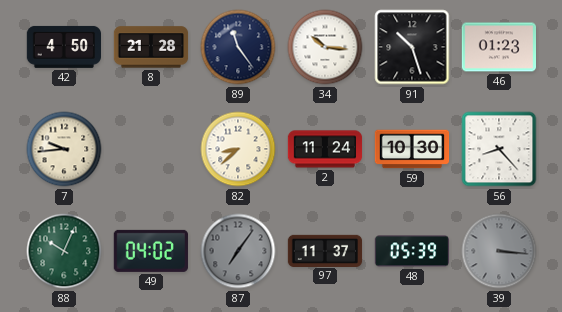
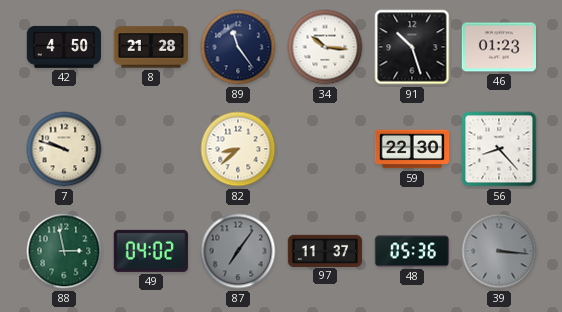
7: 9:44 -> 9:48
2: 11:24 -> none
59: 10:30 -> 22:30
88: 10:04 -> 2:58
48: 05:39 -> 05:36
